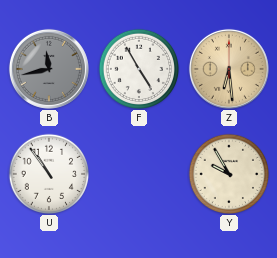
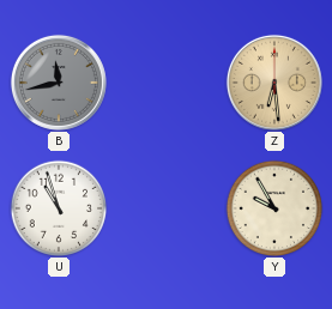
F: 4:55 -> none
U: 10:54 -> 10:57
